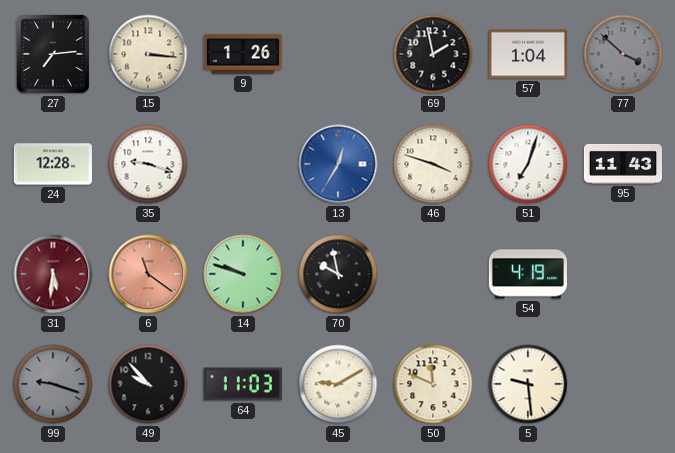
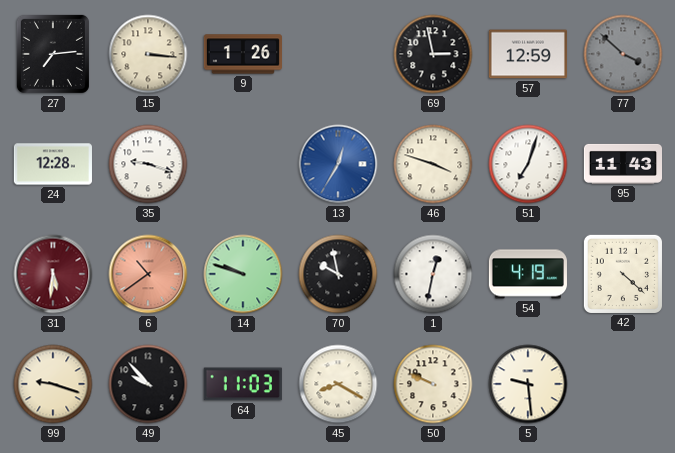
69: 1:58 -> 2:58
57: 1:04 -> 12:59
6: 11:21 -> 10:39
1: none -> 12:32
42: none -> 4:22
99 dial: grey -> cream
45: 9:10 -> 8:20
50: 11:49 -> 9:49
